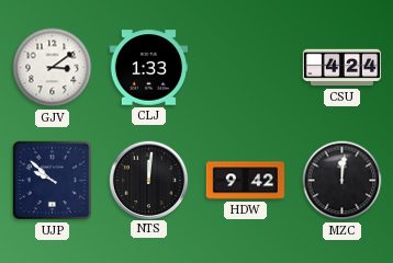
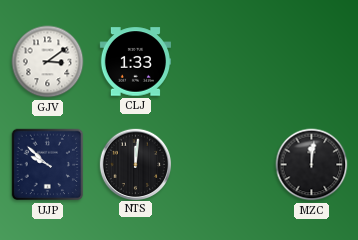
CSU: 4:24 -> none
HDW: 9:42 -> none
